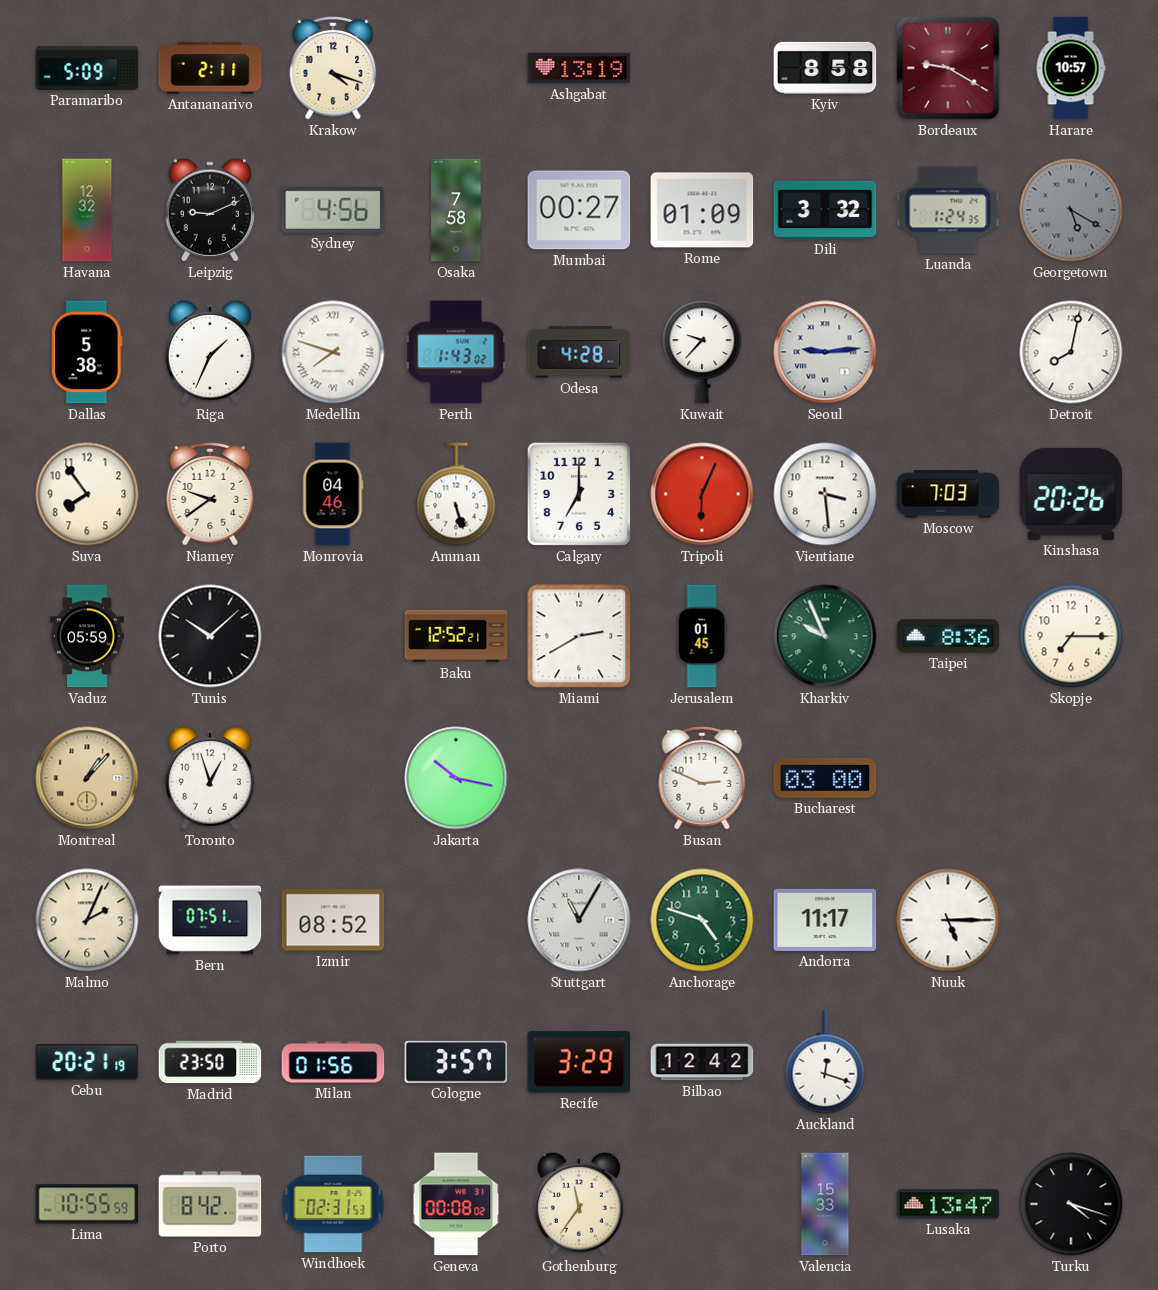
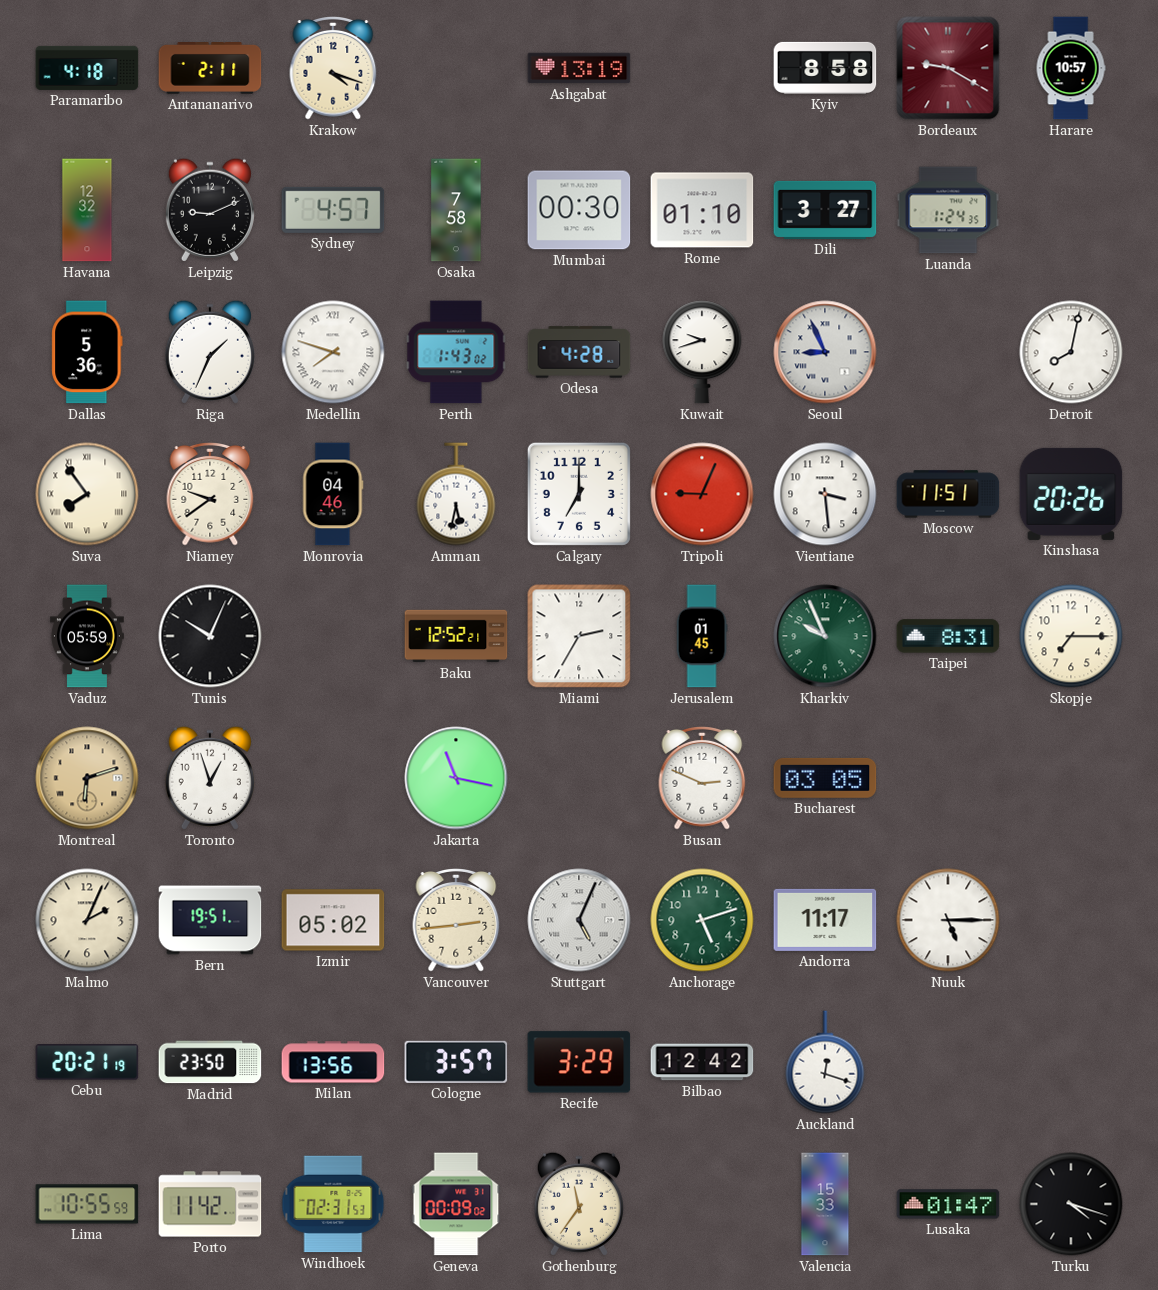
Paramaribo: 5:09 -> 4:18
Sydney: 4:56 -> 4:57
Mumbai: 00:27 -> 00:30
Rome: 01:09 -> 01:10
Dili: 3:32 -> 3:27
Georgetown: 5:20 -> none
Dallas: 5:38 -> 5:36
Kuwait: 9:37 -> 9:42
Seoul: 9:14 -> 8:56
Suva numerals: Arabic -> Roman
Amman: 5:27 -> 5:32
Tripoli: 6:04 -> 9:04
Moscow: 7:03 -> 11:51
Tunis: 10:08 -> 10:04
Miami: 2:40 -> 2:35
Taipei: 8:36 -> 8:31
Montreal: 1:07 -> 6:12
Jakarta: 10:17 -> 11:17
Bucharest: 03:00 -> 03:05
Bern: 07:51 -> 19:51
Izmir: 08:52 -> 05:02
Vancouver: none -> 2:44
Stuttgart: 11:05 -> 5:04
Anchorage: 4:48 -> 5:12
Milan: 01:56 -> 13:56
Porto: 8:42 -> 11:42
Geneva: 00:08 -> 00:09
Lusaka: 13:47 -> 01:47
